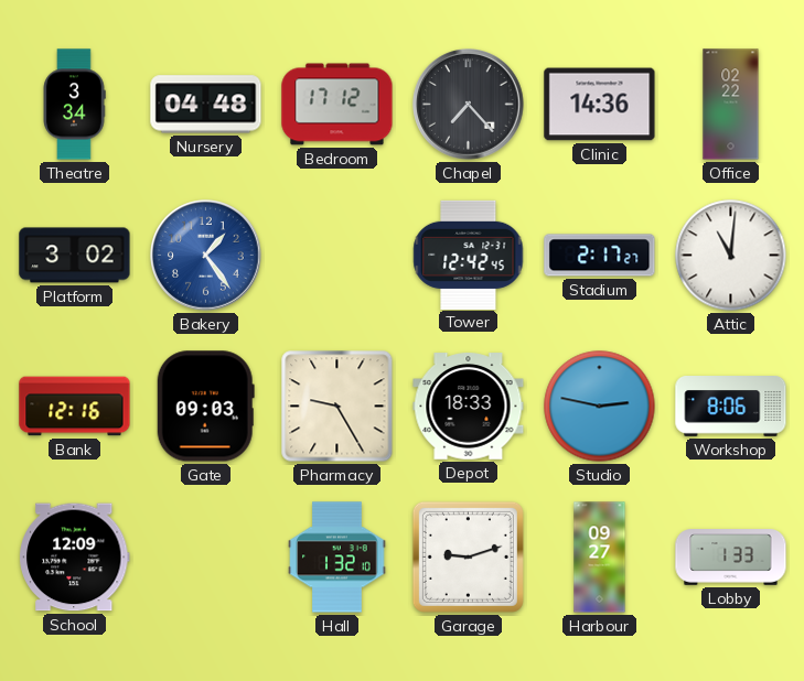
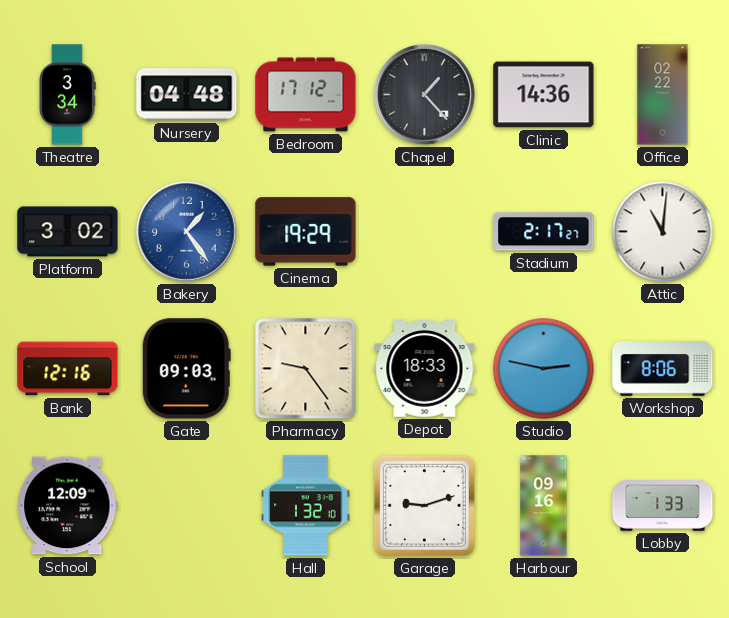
Chapel: 7:23 -> 1:23
Cinema: none -> 19:29
Tower: 12:42 -> none
Pharmacy: 9:25 -> 9:24
Harbour: 09:27 -> 09:16
